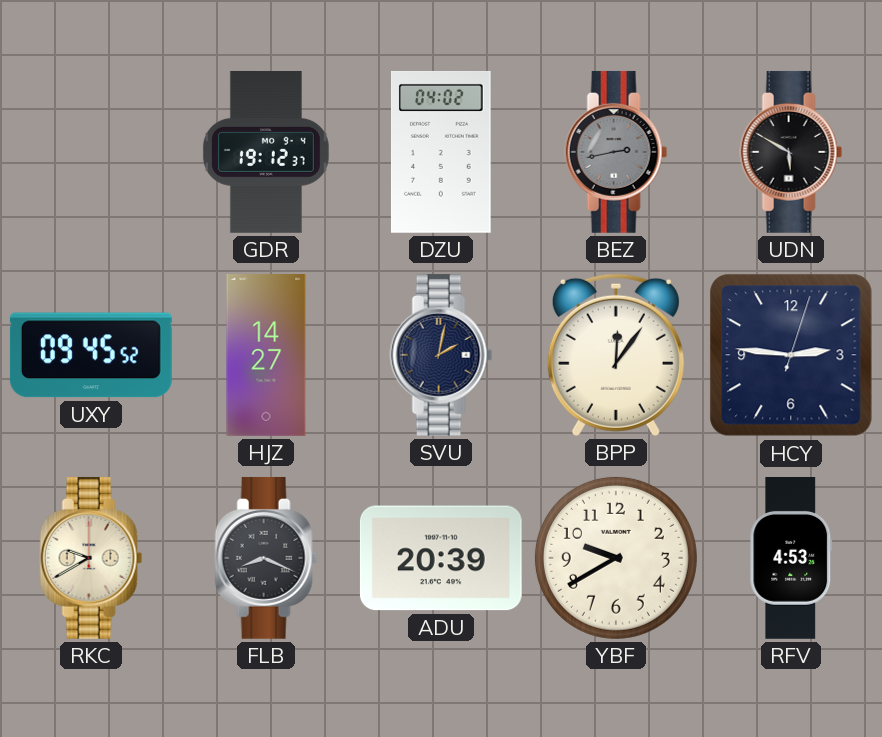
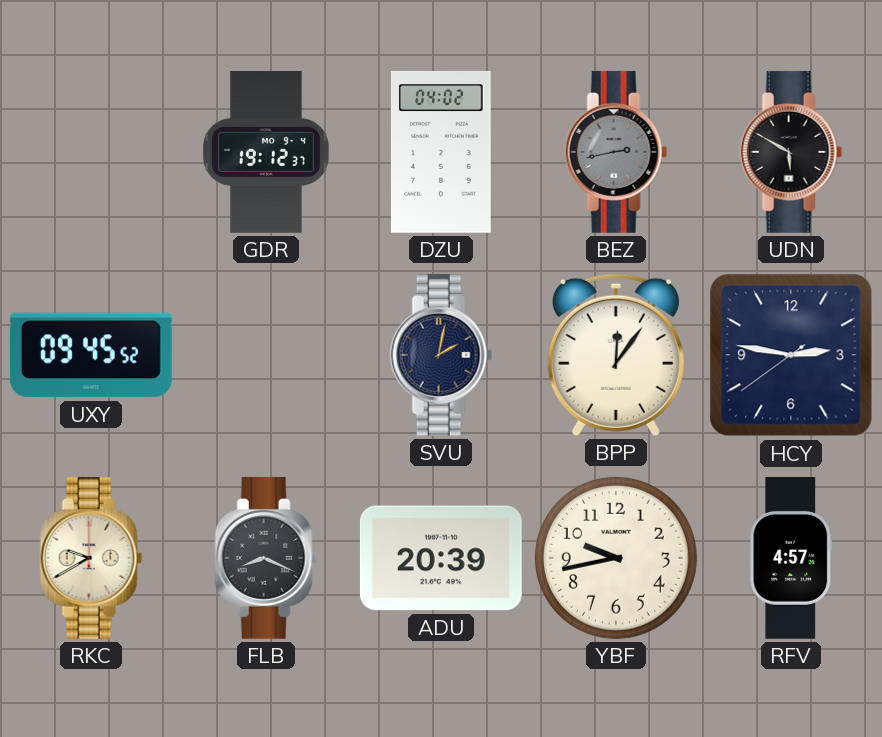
HJZ: 14:27 -> none
HCY: 2:46:03 -> 2:46:39
YBF: 9:40 -> 9:43
RFV: 4:53 -> 4:57
